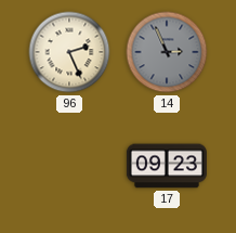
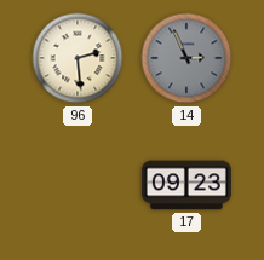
96: 2:26 -> 2:29
